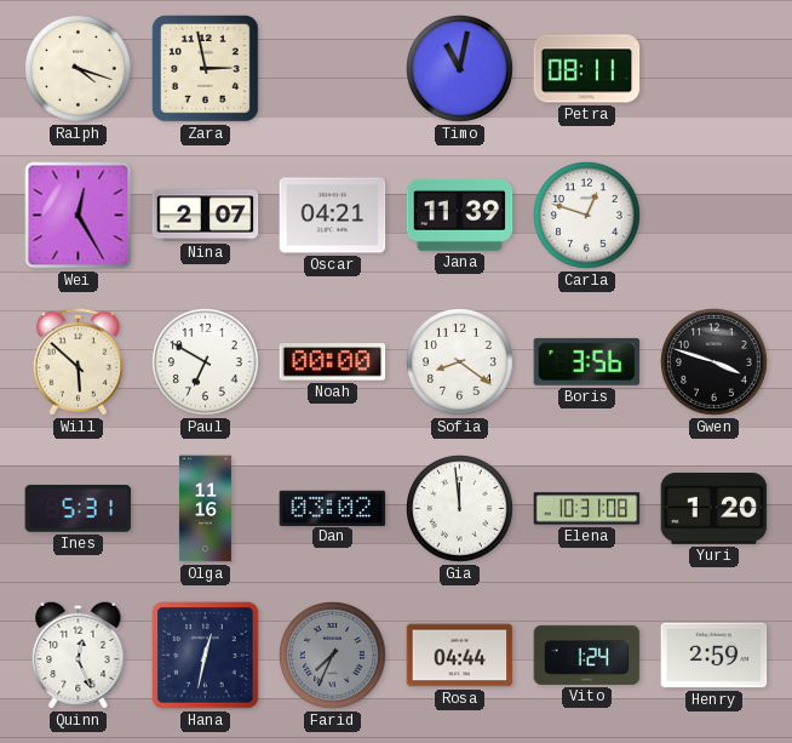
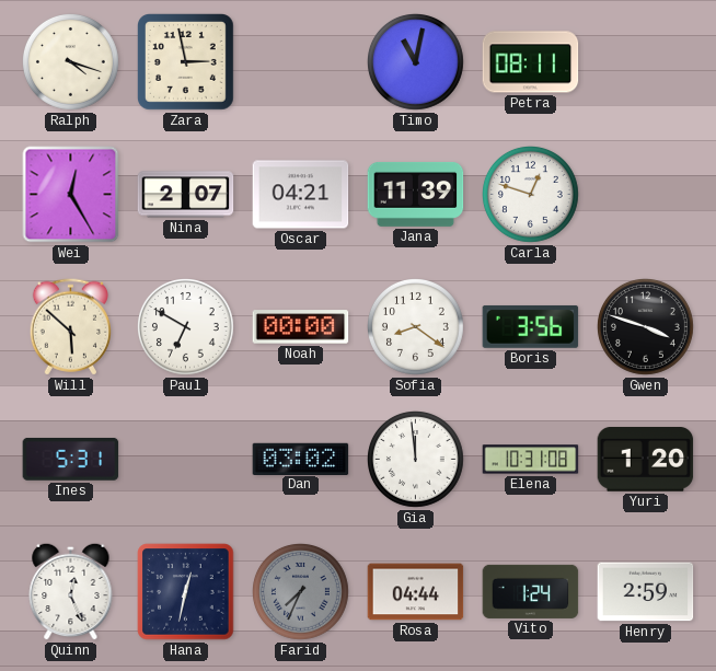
Olga: 11:16 -> none
